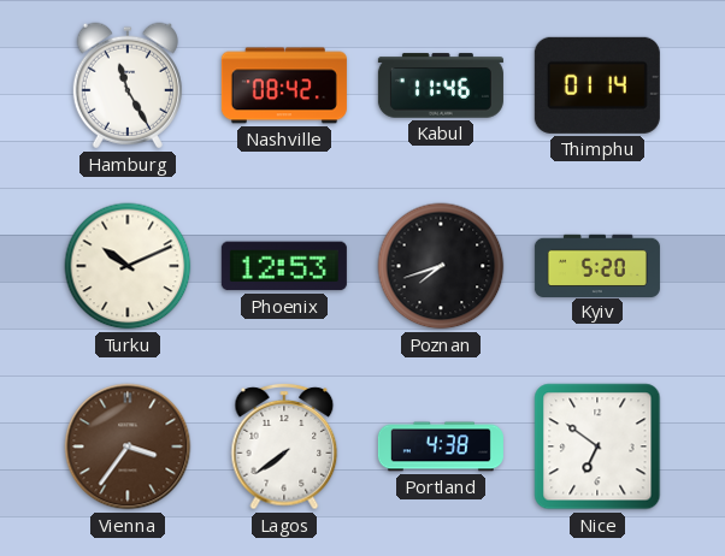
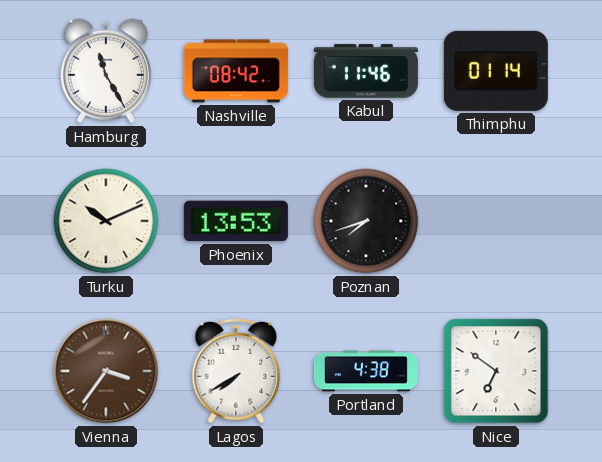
Phoenix: 12:53 -> 13:53
Kyiv: 5:20 -> none
Lagos: 7:39 -> 7:40
